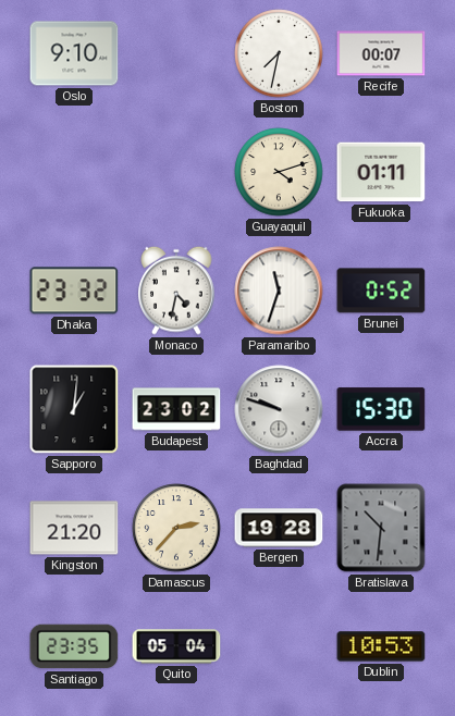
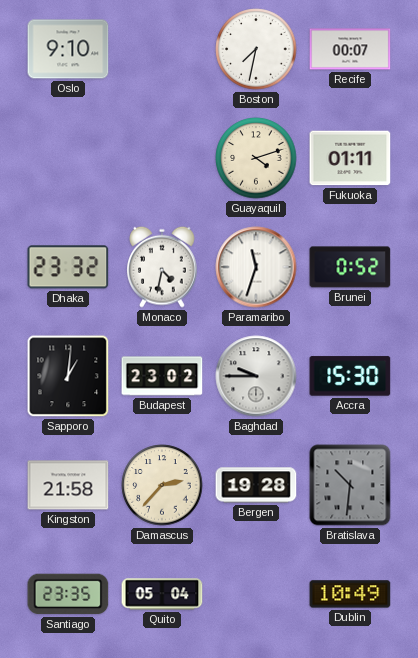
Baghdad: 9:48 -> 9:45
Kingston: 21:20 -> 21:58
Dublin: 10:53 -> 10:49
